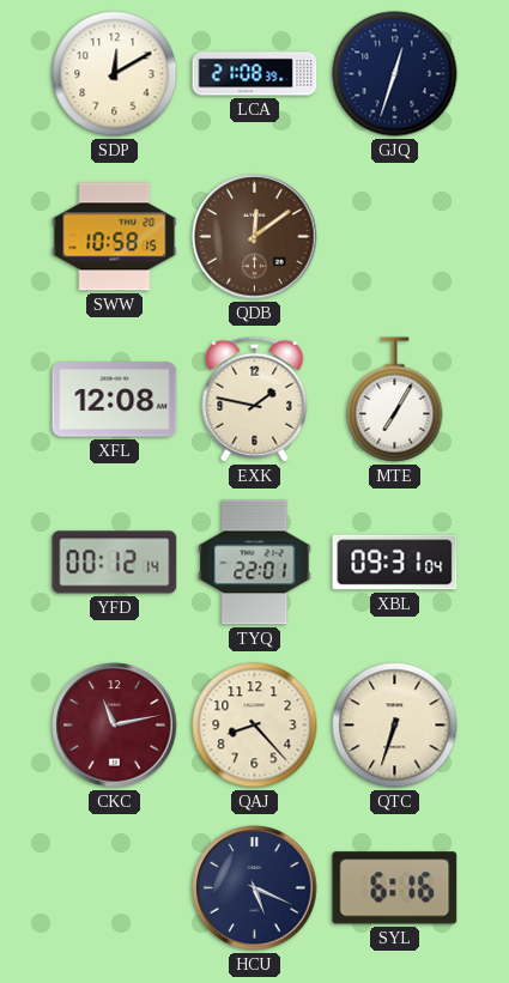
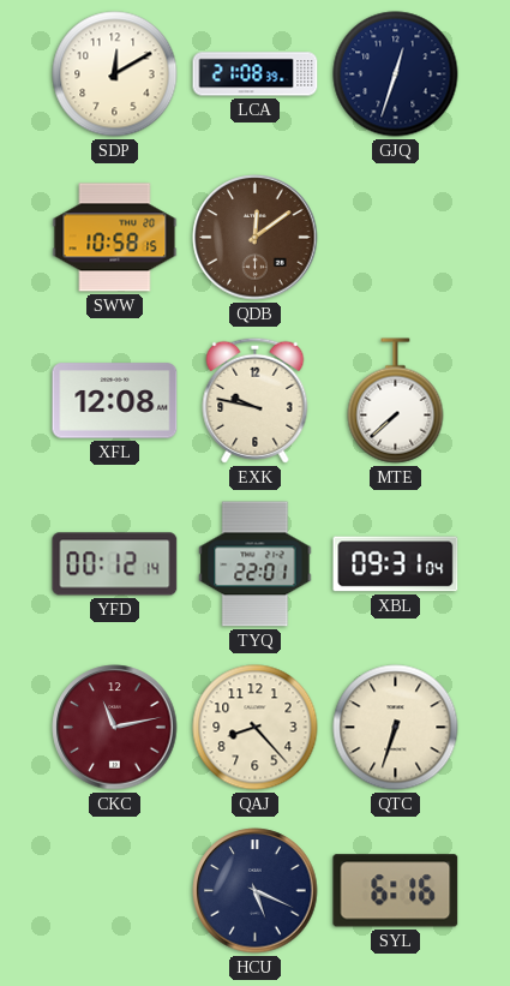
EXK: 1:47 -> 9:47
MTE: 7:05 -> 7:38
